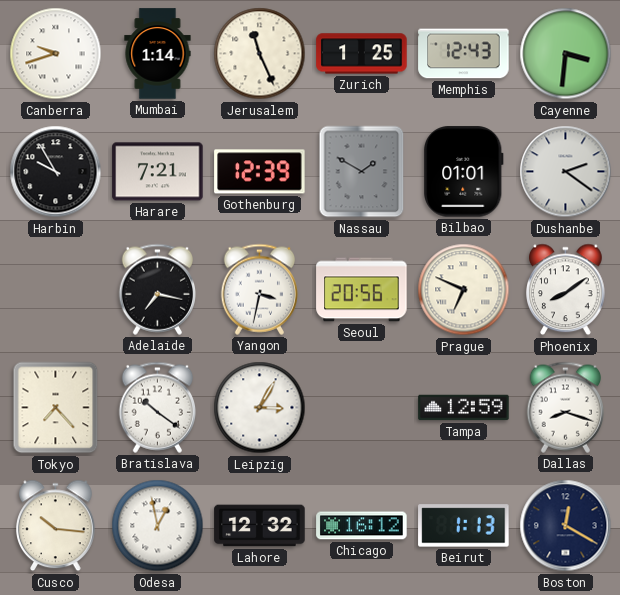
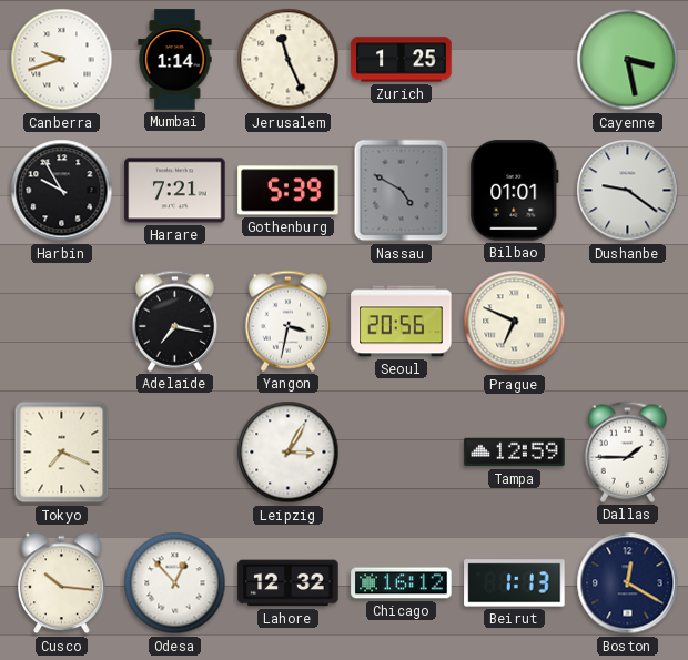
Memphis: 12:43 -> none
Cayenne: 3:31 -> 3:28
Gothenburg: 12:39 -> 5:39
Nassau: 1:50 -> 4:50
Dushanbe: 2:21 -> 9:21
Phoenix: 8:09 -> none
Tokyo: 7:23 -> 7:19
Bratislava: 10:21 -> none
Dallas: 8:18 -> 1:45
Odesa: 12:58 -> 12:53
